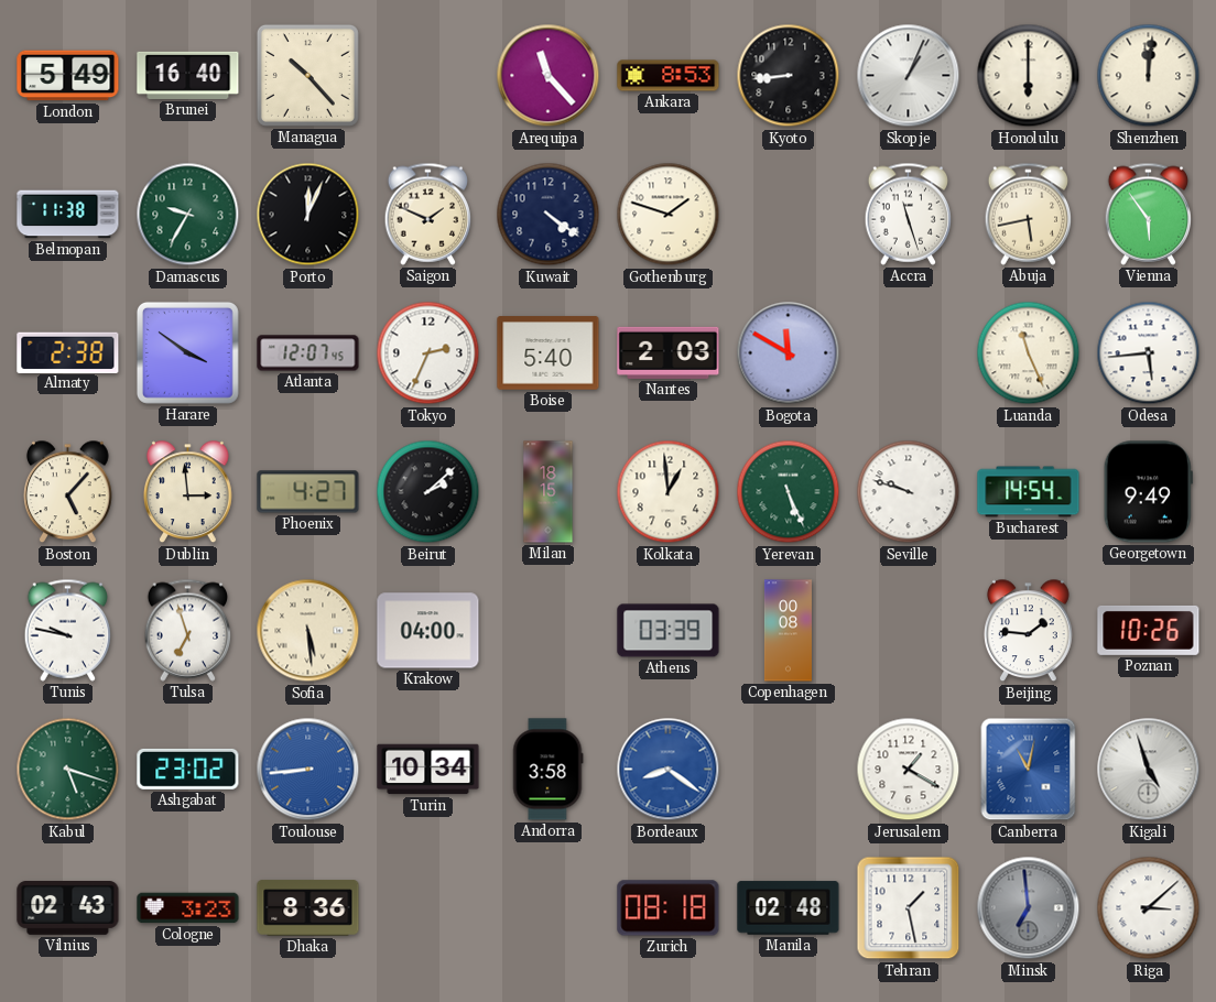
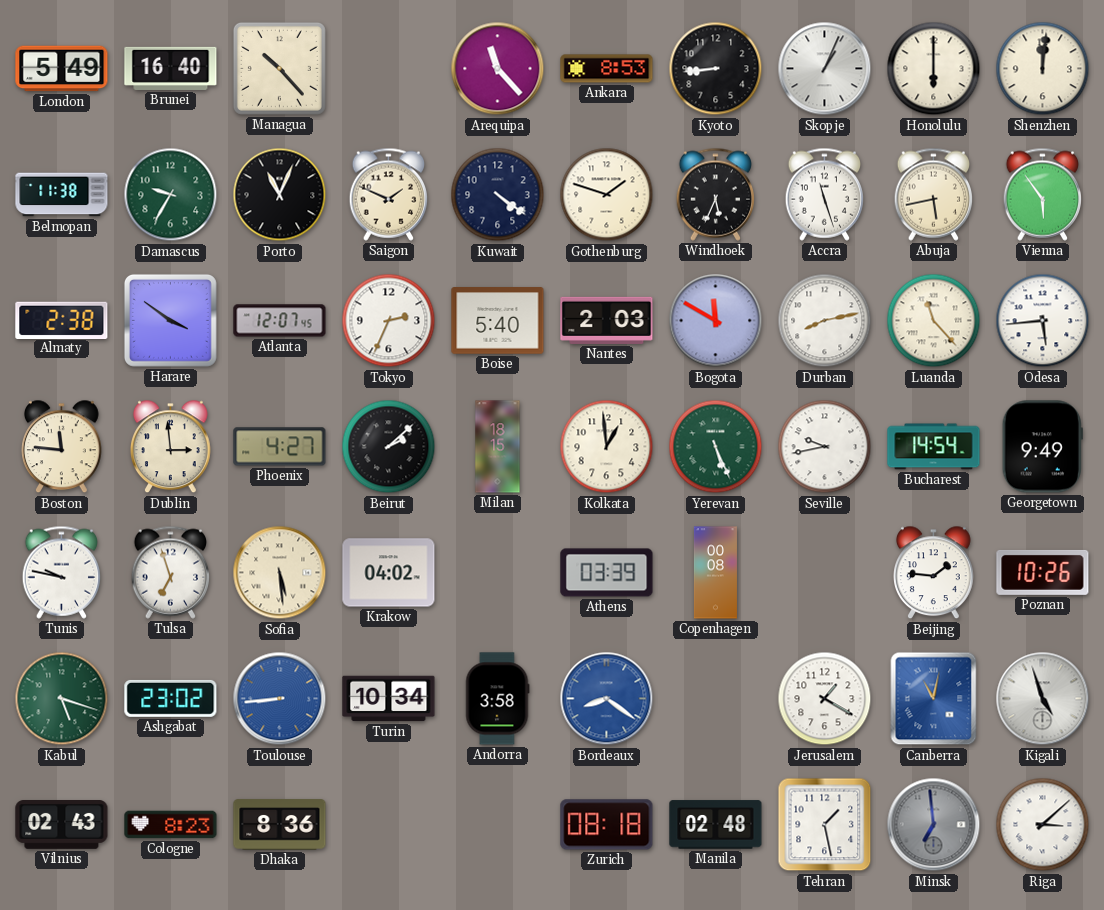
Porto: 12:04 -> 11:04
Windhoek: none -> 5:34
Durban: none -> 8:13
Luanda: 11:26 -> 11:23
Boston: 5:07 -> 11:46
Seville: 9:48 -> 9:43
Krakow: 04:00 -> 04:02
Cologne: 3:23 -> 8:23
